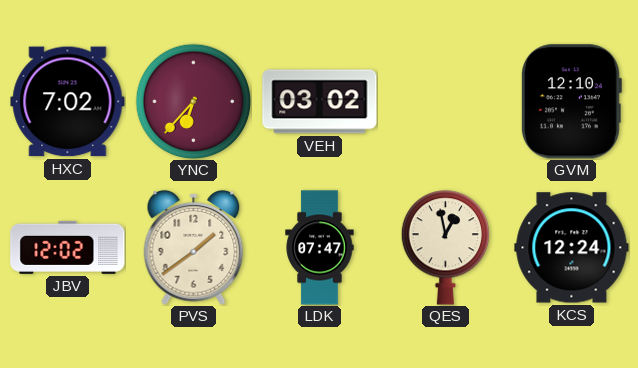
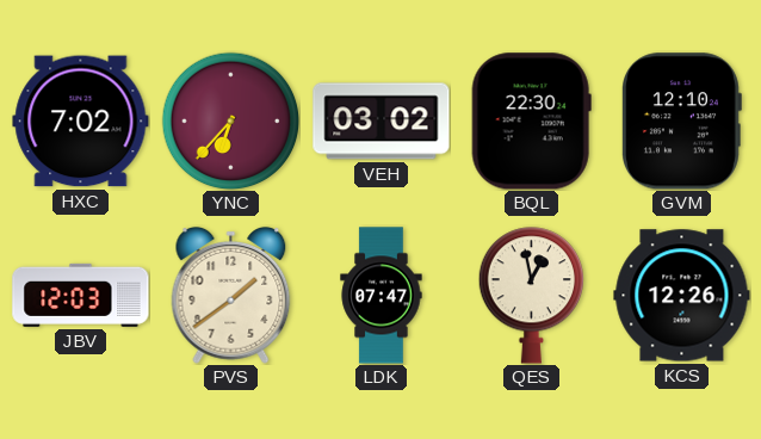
BQL: none -> 22:30
JBV: 12:02 -> 12:03
KCS: 12:24 -> 12:26
